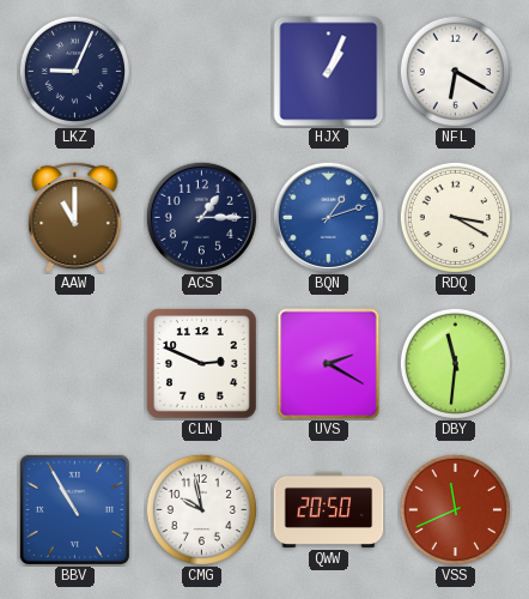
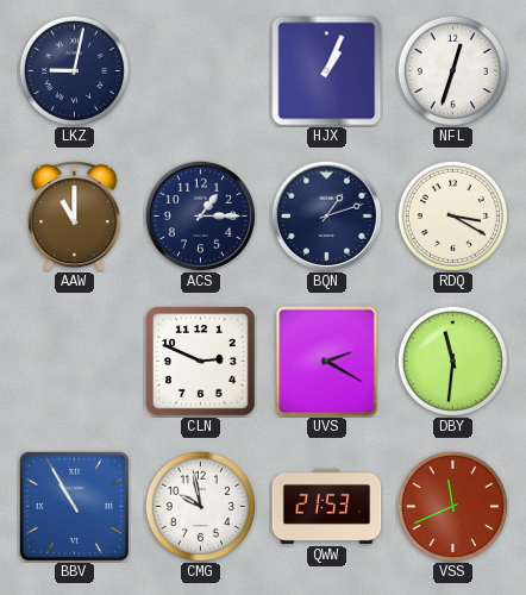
LKZ: 9:04 -> 9:02
NFL: 6:20 -> 12:33
BQN dial: blue -> navy
QWW: 20:50 -> 21:53
